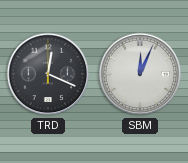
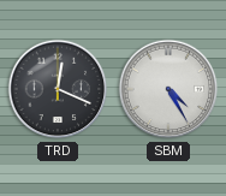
SBM: 12:04 -> 4:25
